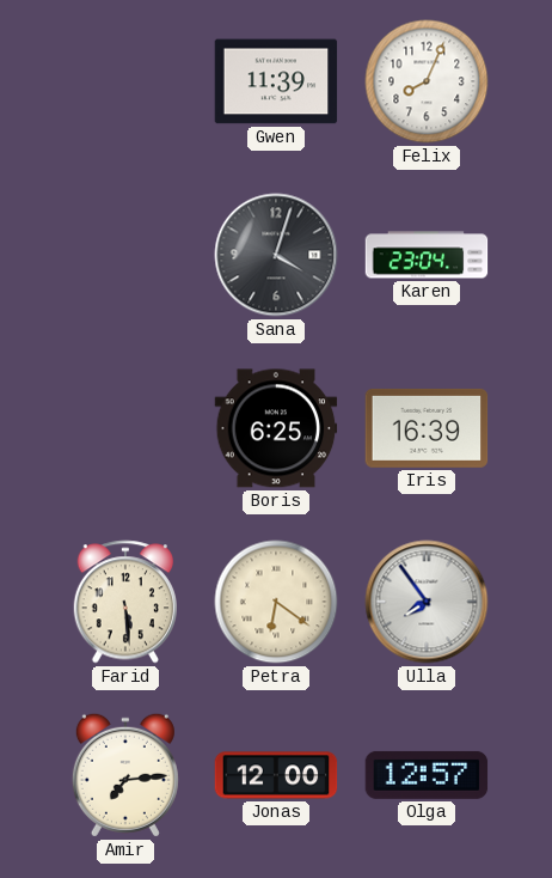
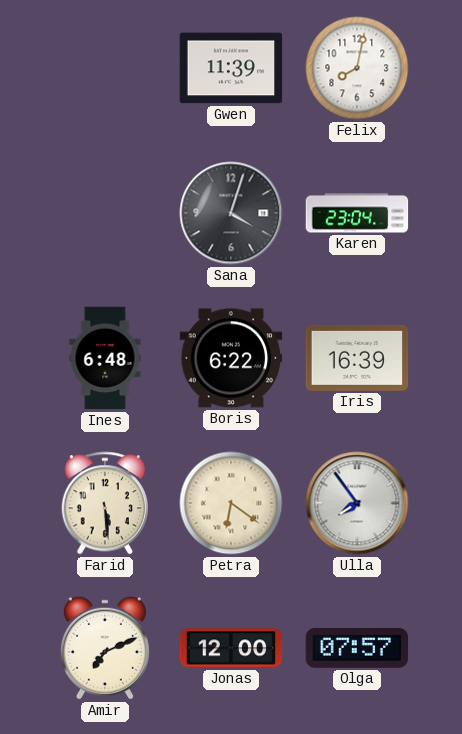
Felix: 8:04 -> 8:02
Ines: none -> 6:48
Boris: 6:25 -> 6:22
Amir: 7:14 -> 7:11
Olga: 12:57 -> 07:57
